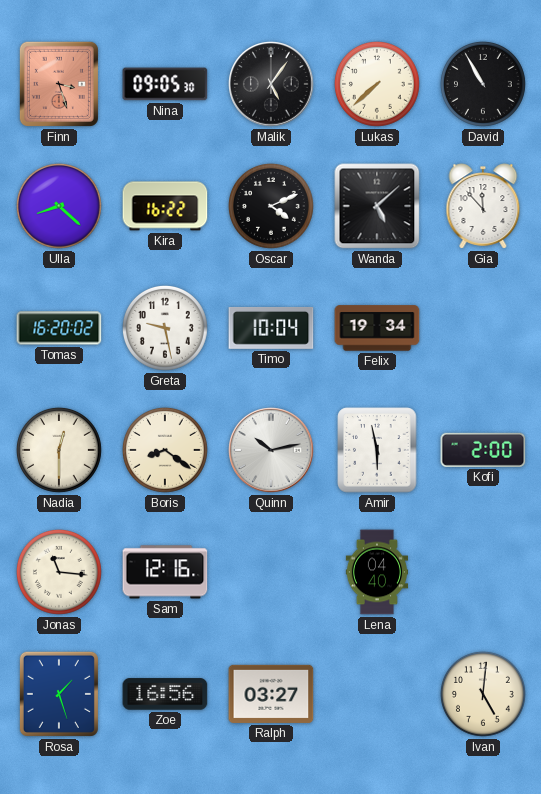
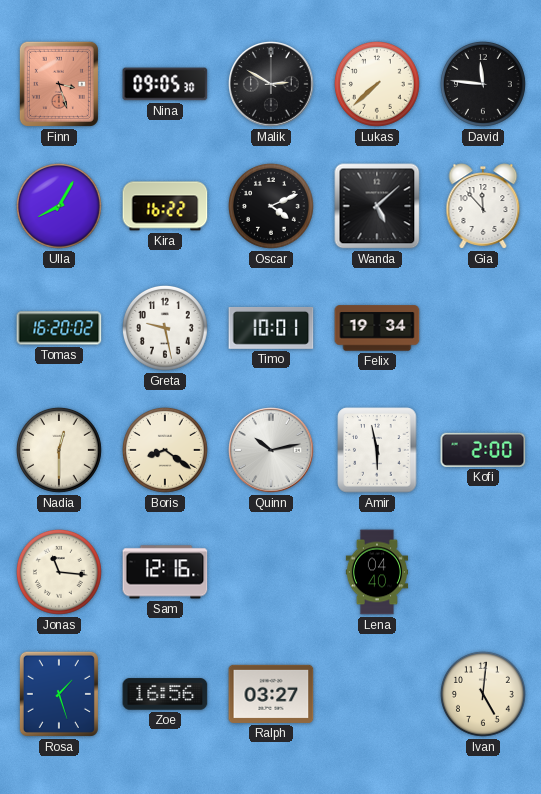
Malik: 5:06 -> 2:50
David: 10:55 -> 11:46
Ulla: 8:22 -> 8:05
Timo: 10:04 -> 10:01
